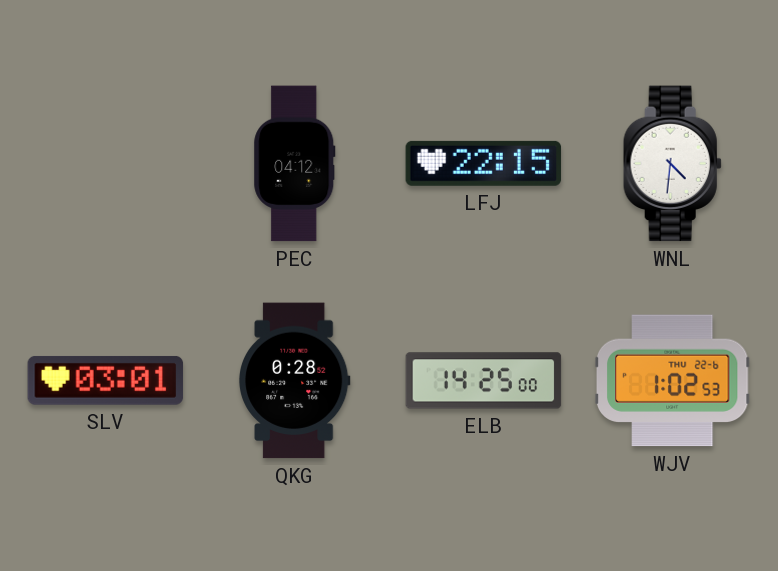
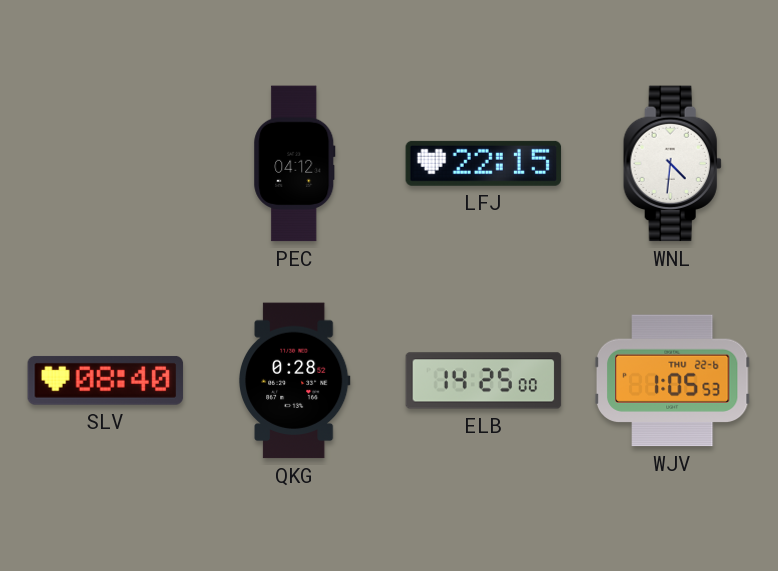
SLV: 03:01 -> 08:40
WJV: 1:02 -> 1:05
